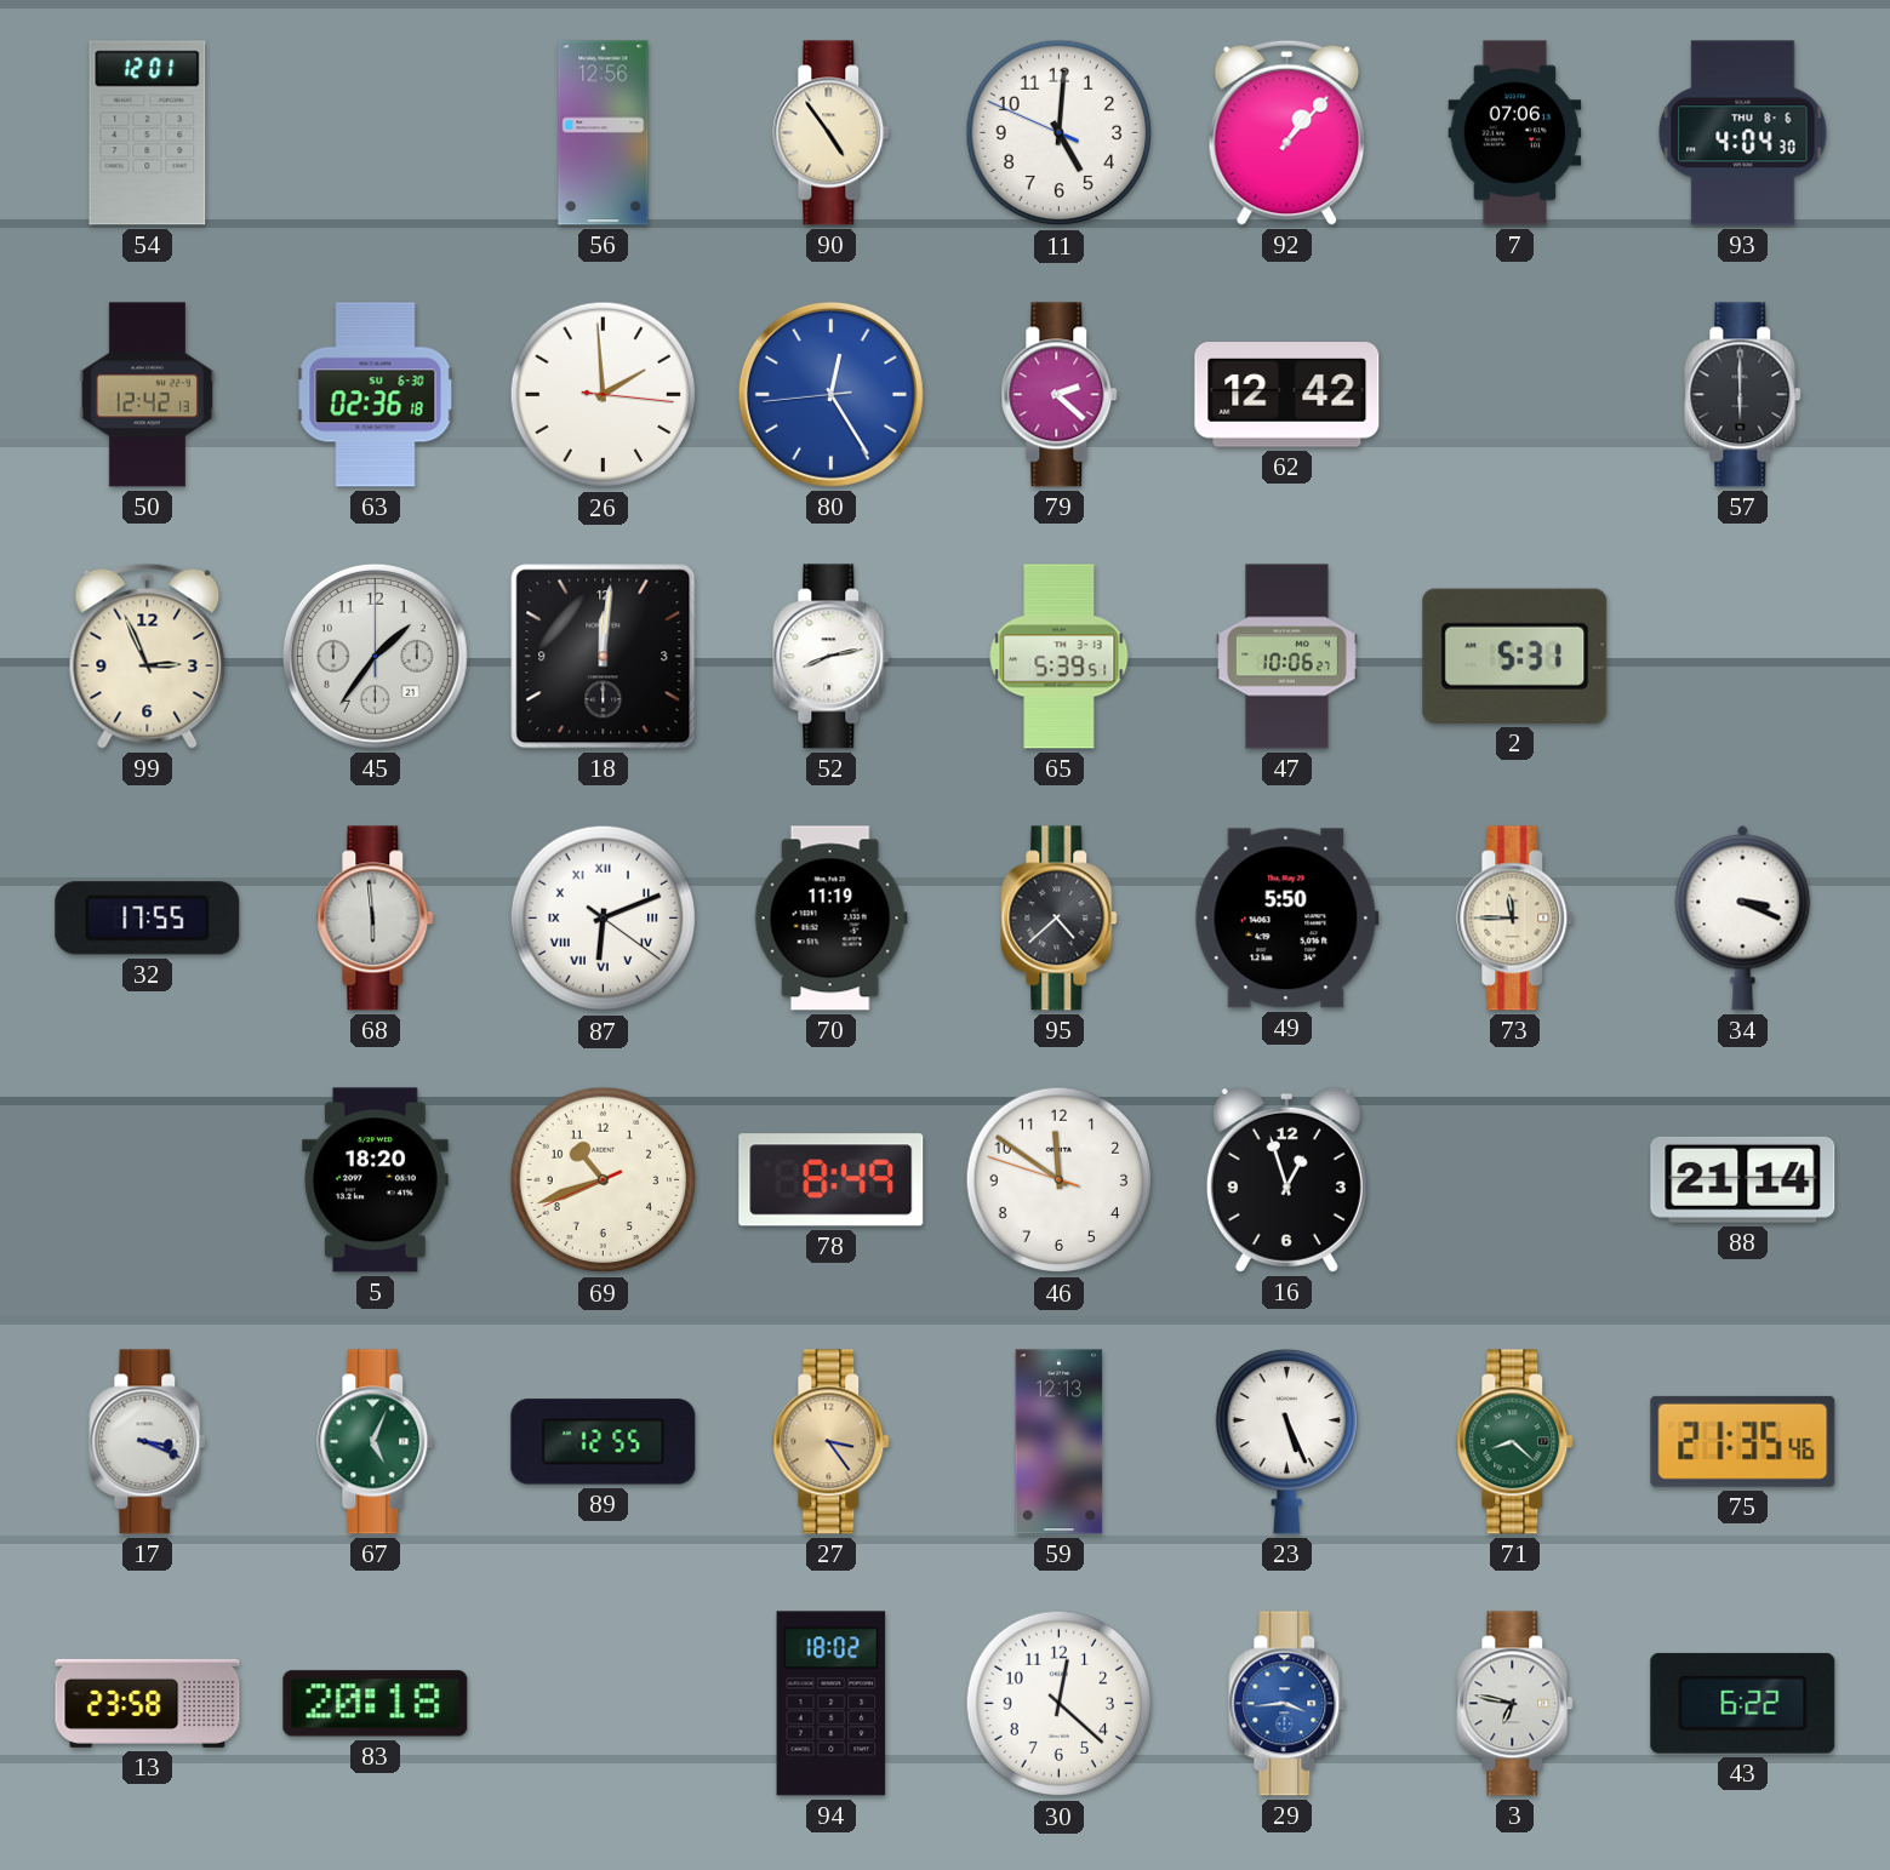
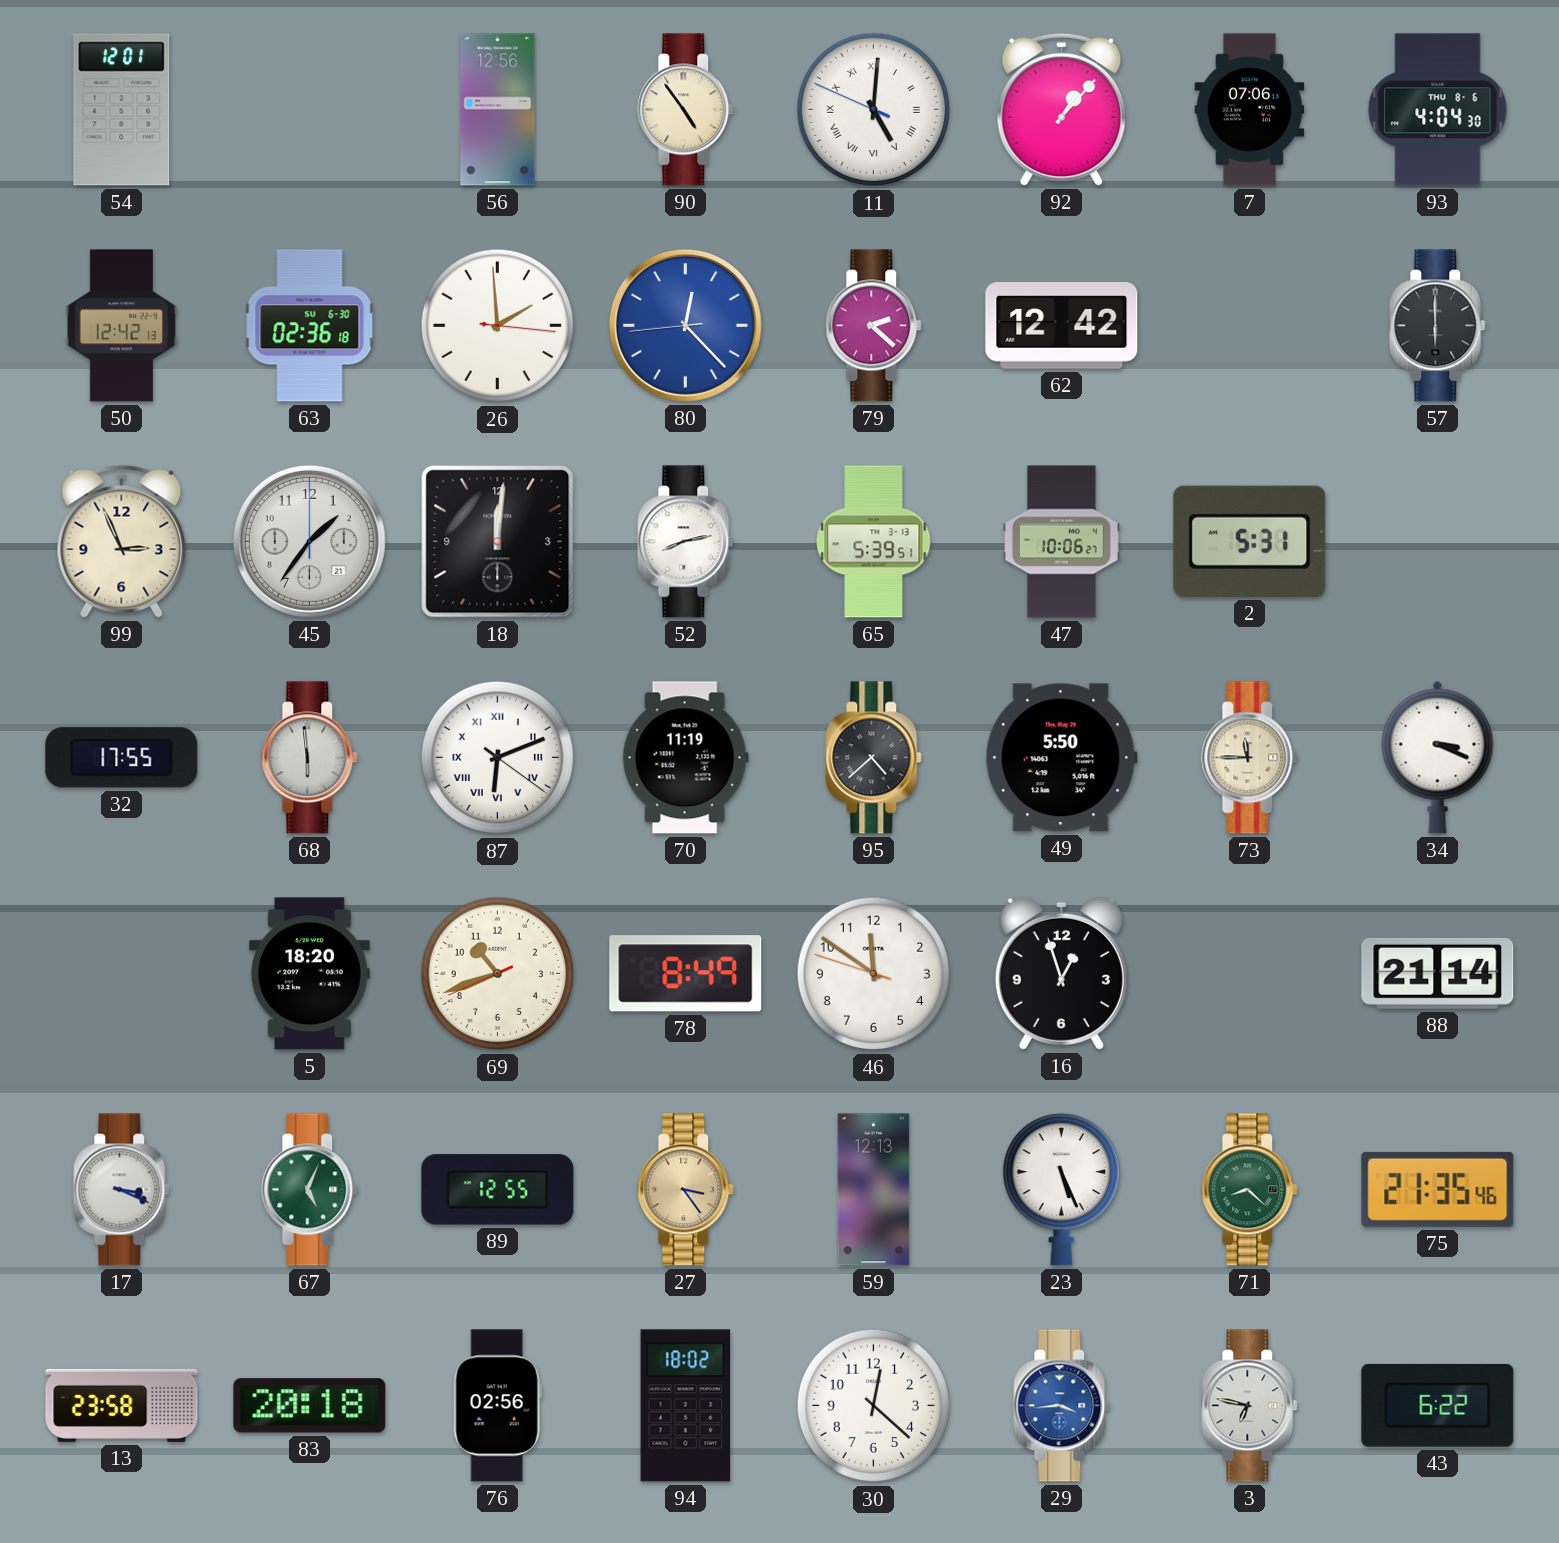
11 numerals: Arabic -> Roman
80: 12:24 -> 12:22
76: none -> 02:56
